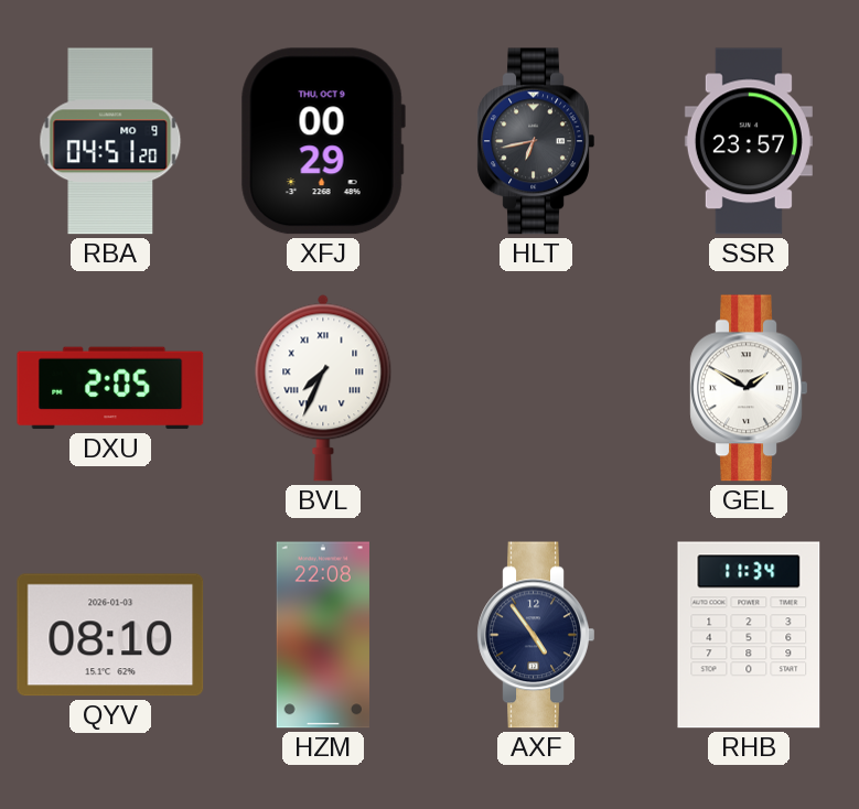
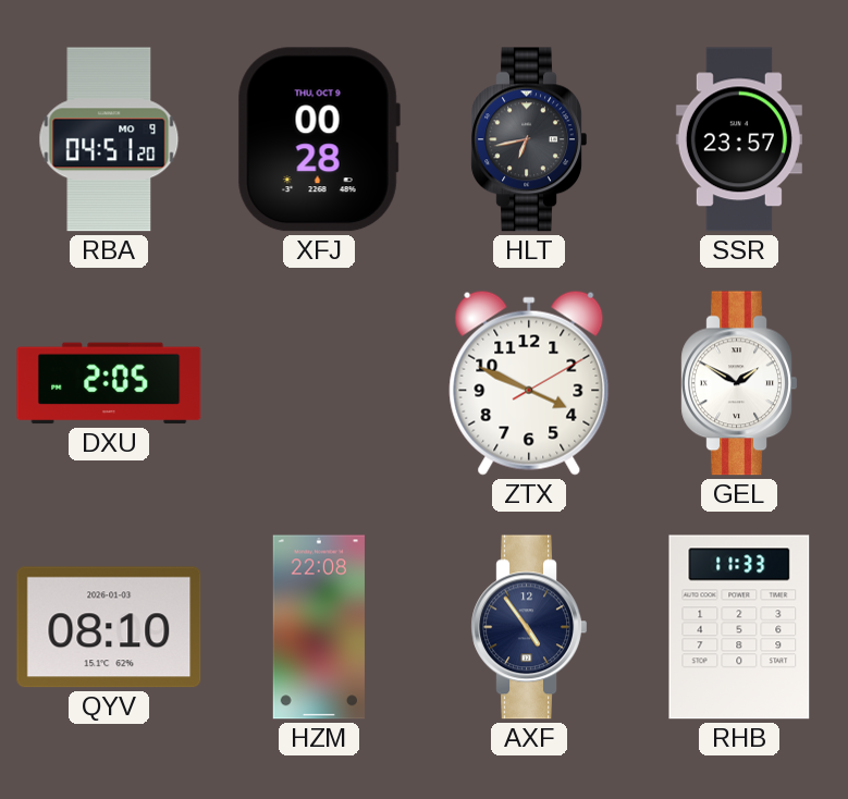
XFJ: 00:29 -> 00:28
BVL: 7:34 -> none
ZTX: none -> 3:49
RHB: 11:34 -> 11:33
